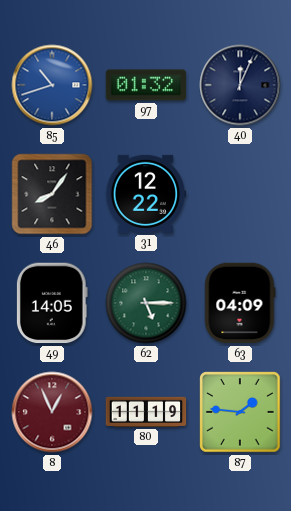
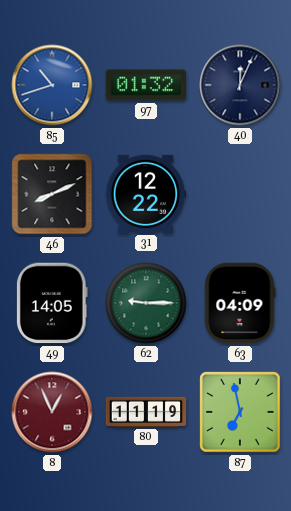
46: 8:06 -> 8:11
62: 5:15 -> 9:15
87: 1:46 -> 6:58
